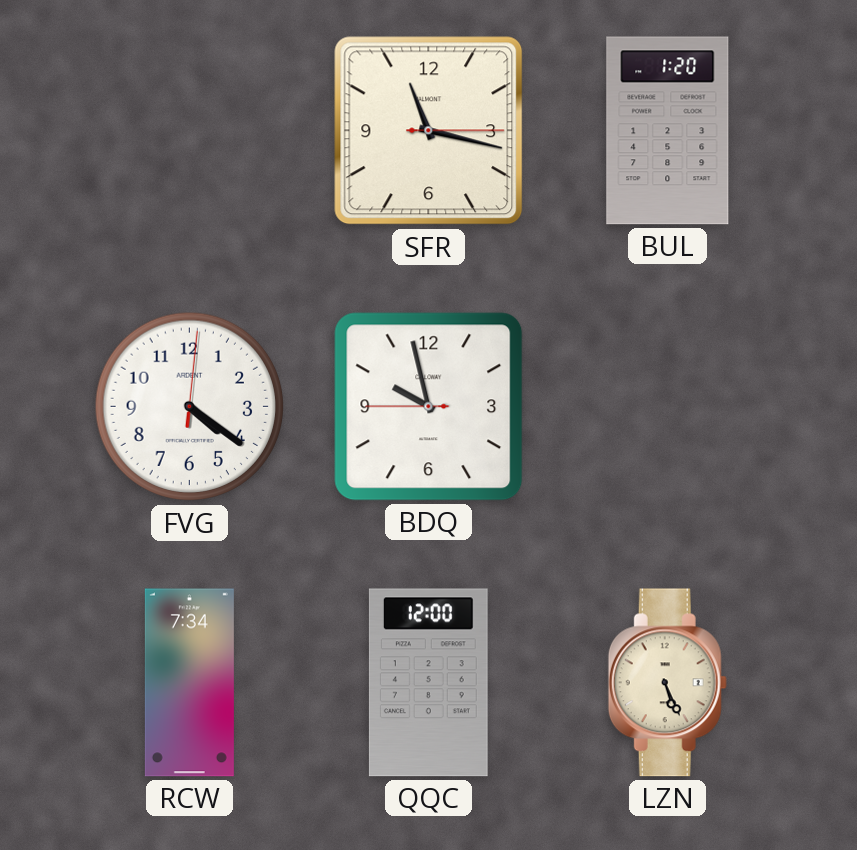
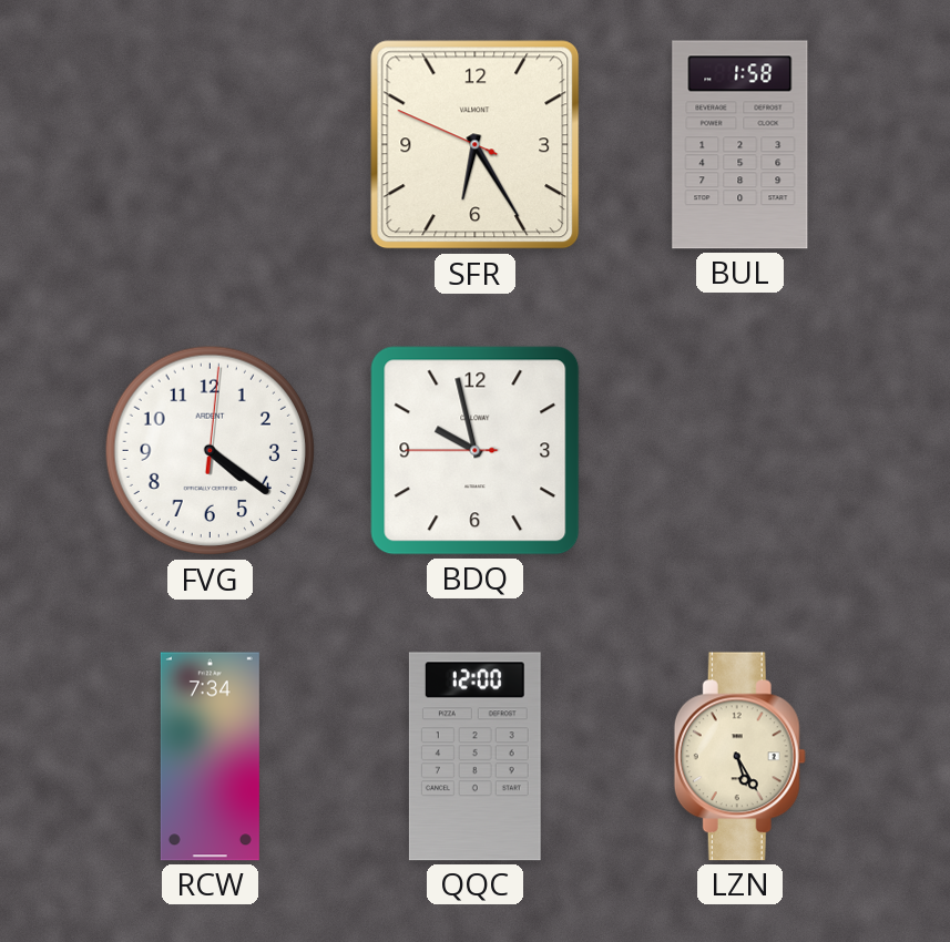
SFR: 11:17 -> 6:24
BUL: 1:20 -> 1:58
LZN: 5:26 -> 5:25
